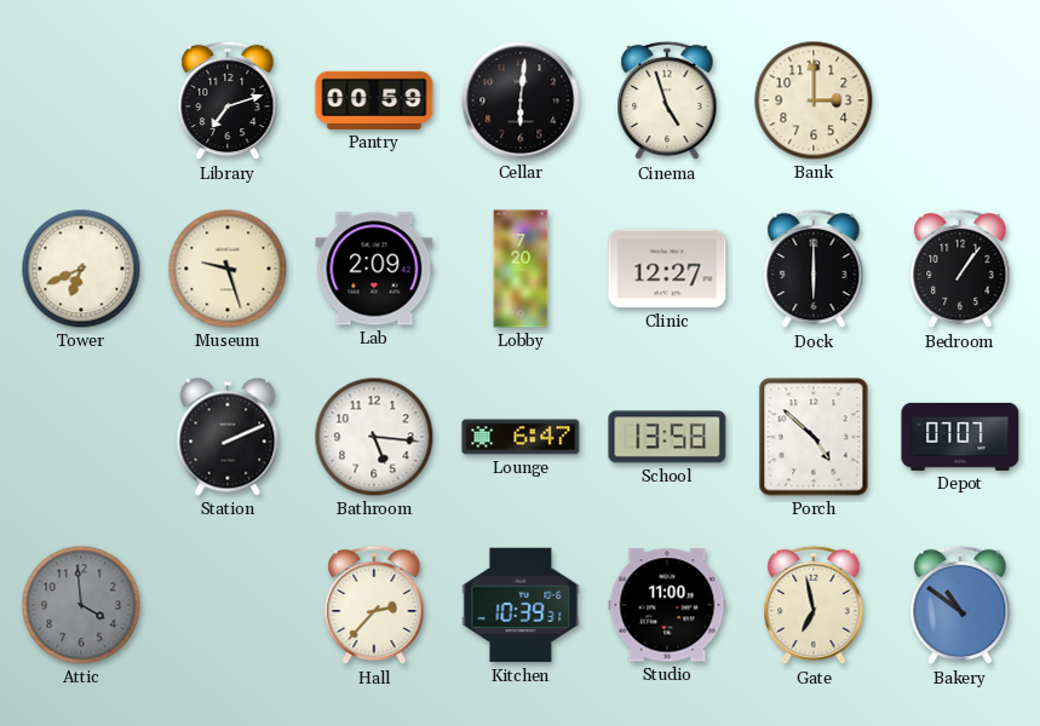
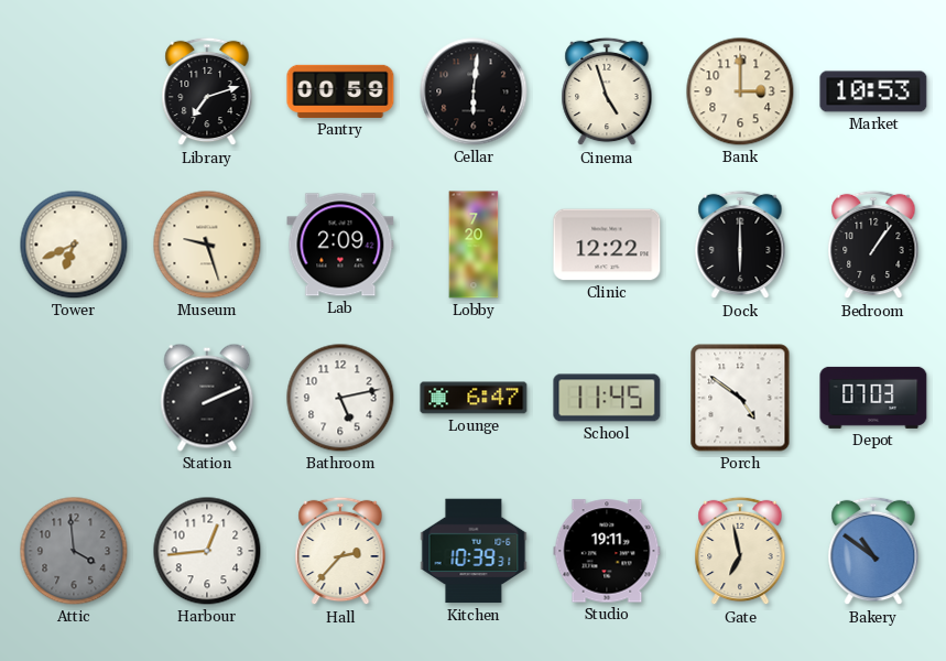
Market: none -> 10:53
Clinic: 12:27 -> 12:22
Bathroom: 5:16 -> 5:13
School: 13:58 -> 11:45
Porch: 4:52 -> 4:51
Depot: 07:07 -> 07:03
Harbour: none -> 12:44
Studio: 11:00 -> 19:11
